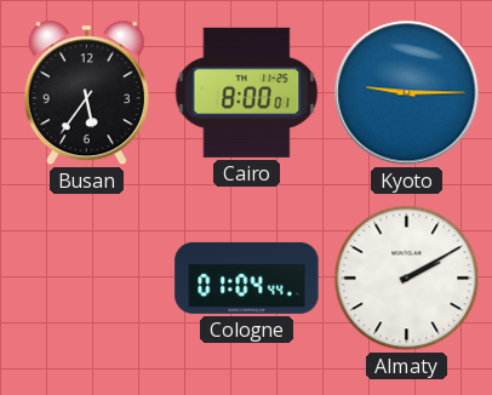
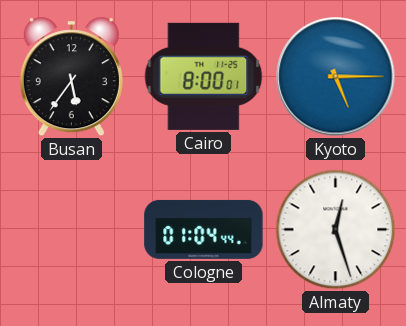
Kyoto: 9:15 -> 5:15
Almaty: 2:10 -> 12:27
